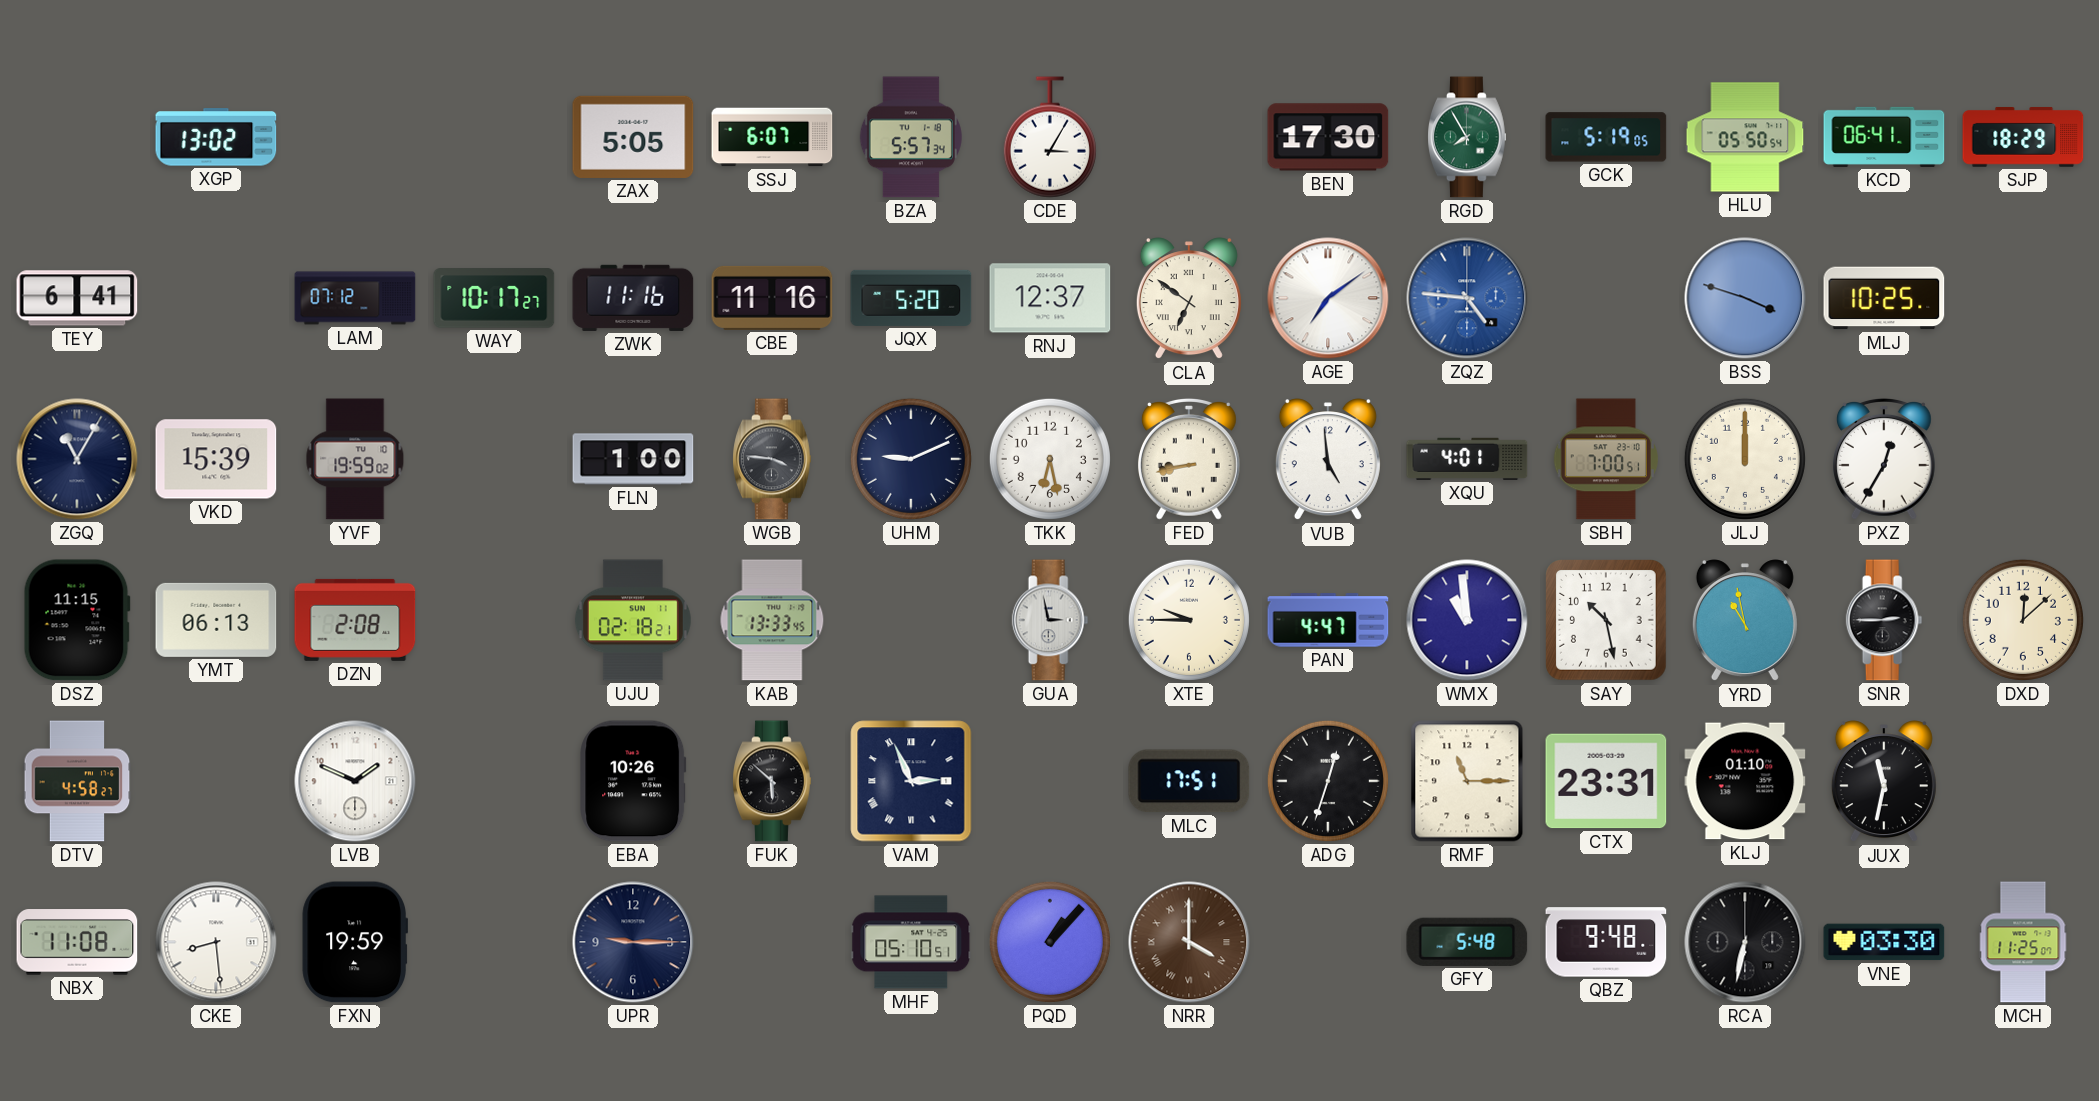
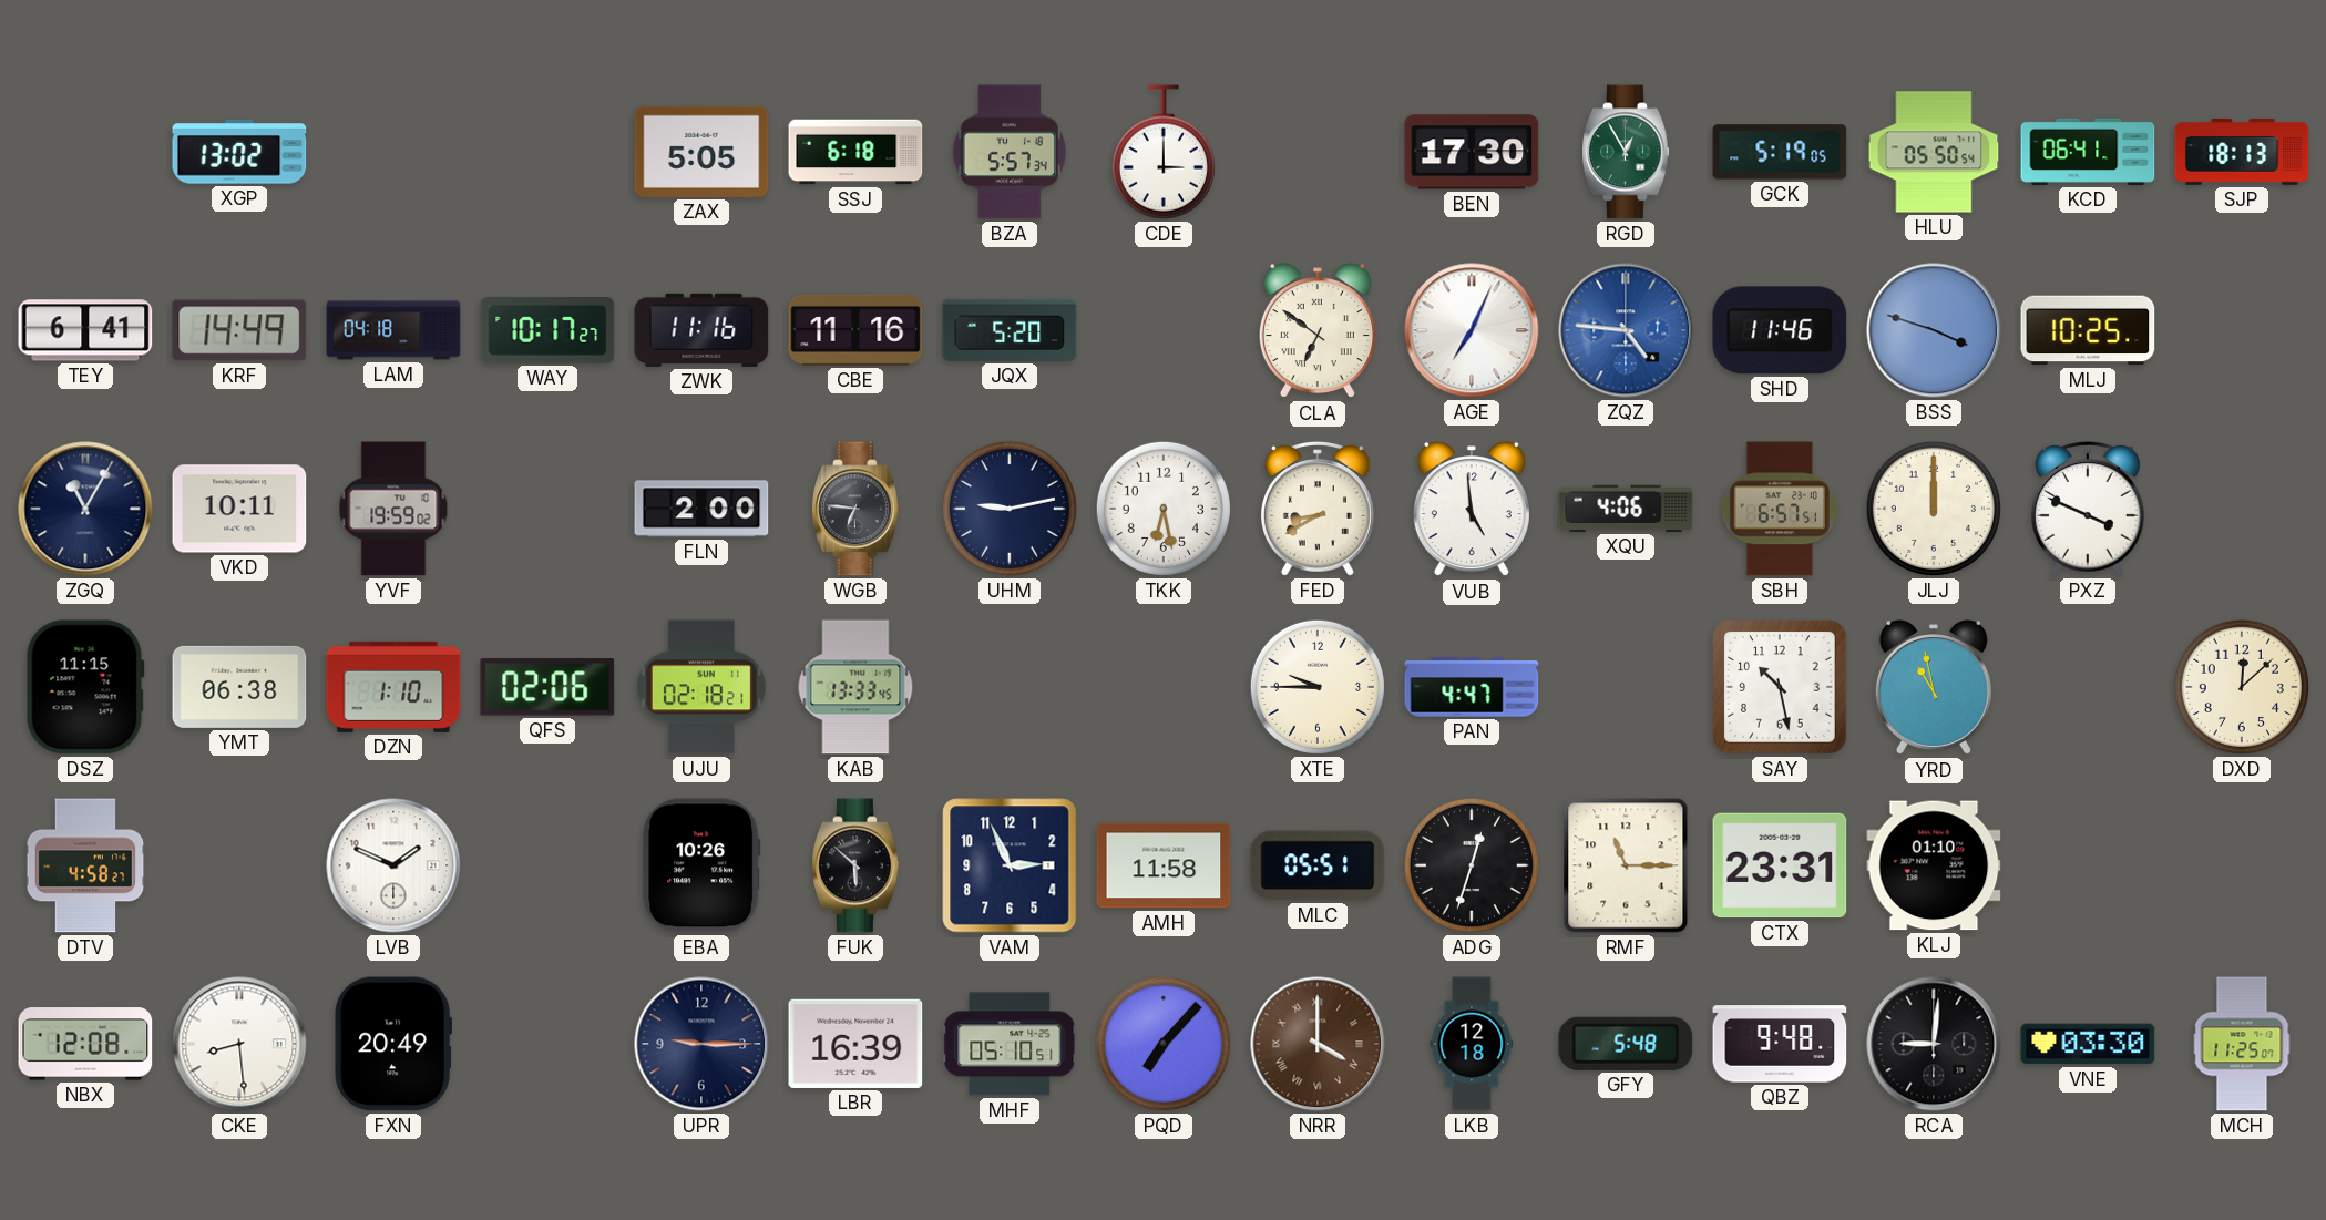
SSJ: 6:07 -> 6:18
CDE: 3:05 -> 3:00
RGD: 7:55 -> 12:55
SJP: 18:29 -> 18:13
KRF: none -> 14:49
LAM: 07:12 -> 04:18
RNJ: 12:37 -> none
AGE: 7:09 -> 7:04
SHD: none -> 11:46
VKD: 15:39 -> 10:11
FLN: 1:00 -> 2:00
WGB: 3:46 -> 6:46
UHM: 9:11 -> 9:13
FED: 8:43 -> 8:40
XQU: 4:01 -> 4:06
SBH: 7:00 -> 6:57
PXZ: 12:35 -> 3:49
YMT: 06:13 -> 06:38
DZN: 2:08 -> 1:10
QFS: none -> 02:06
GUA: 2:58 -> none
WMX: 10:59 -> none
SNR: 2:45 -> none
VAM numerals: Roman -> Arabic
AMH: none -> 11:58
MLC: 17:51 -> 05:51
JUX: 11:32 -> none
NBX: 11:08 -> 12:08
FXN: 19:59 -> 20:49
LBR: none -> 16:39
PQD: 1:07 -> 7:07
LKB: none -> 12:18
RCA: 6:32 -> 9:01
